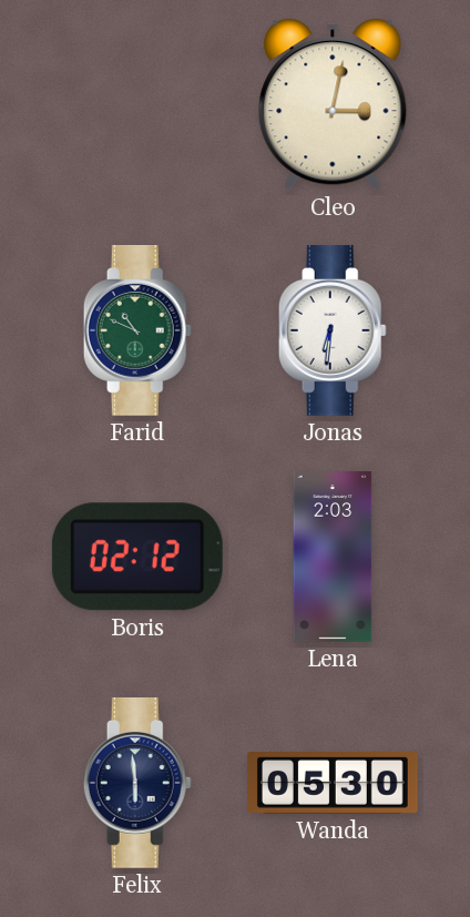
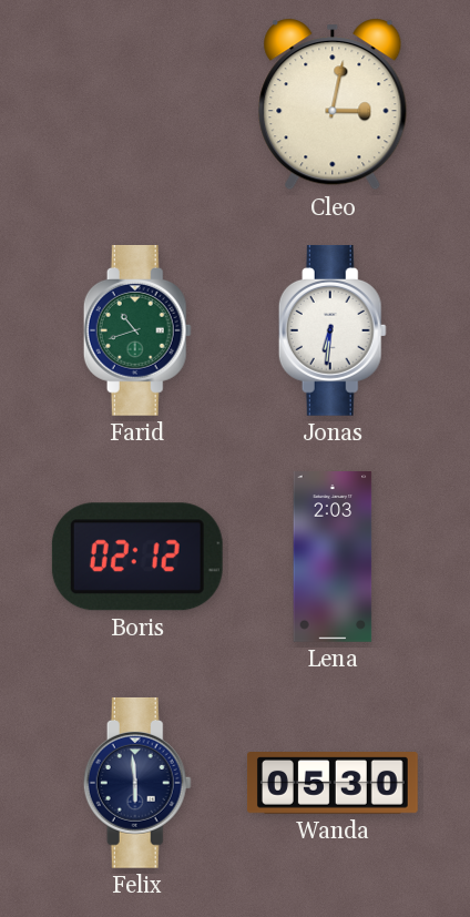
Farid: 10:49 -> 10:42
